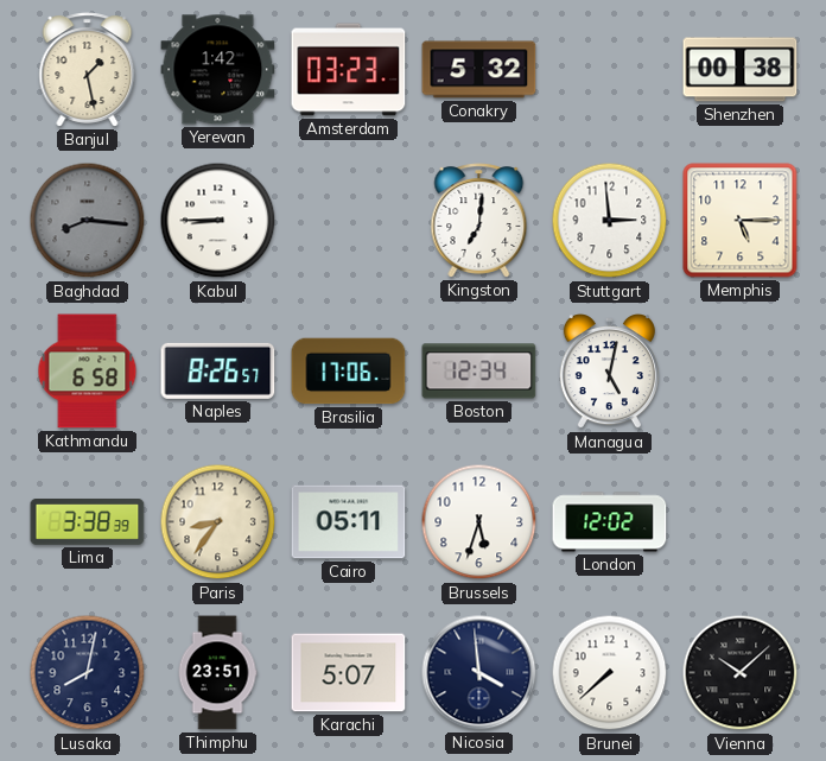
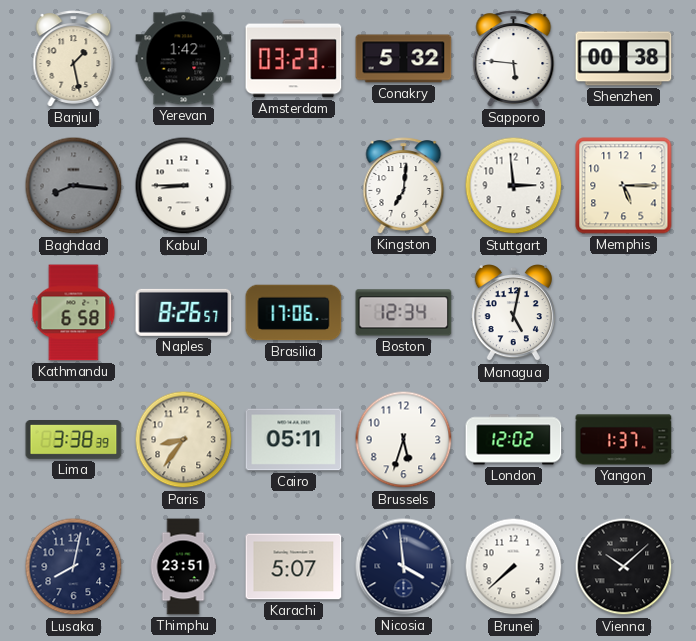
Sapporo: none -> 5:46
Yangon: none -> 1:37
